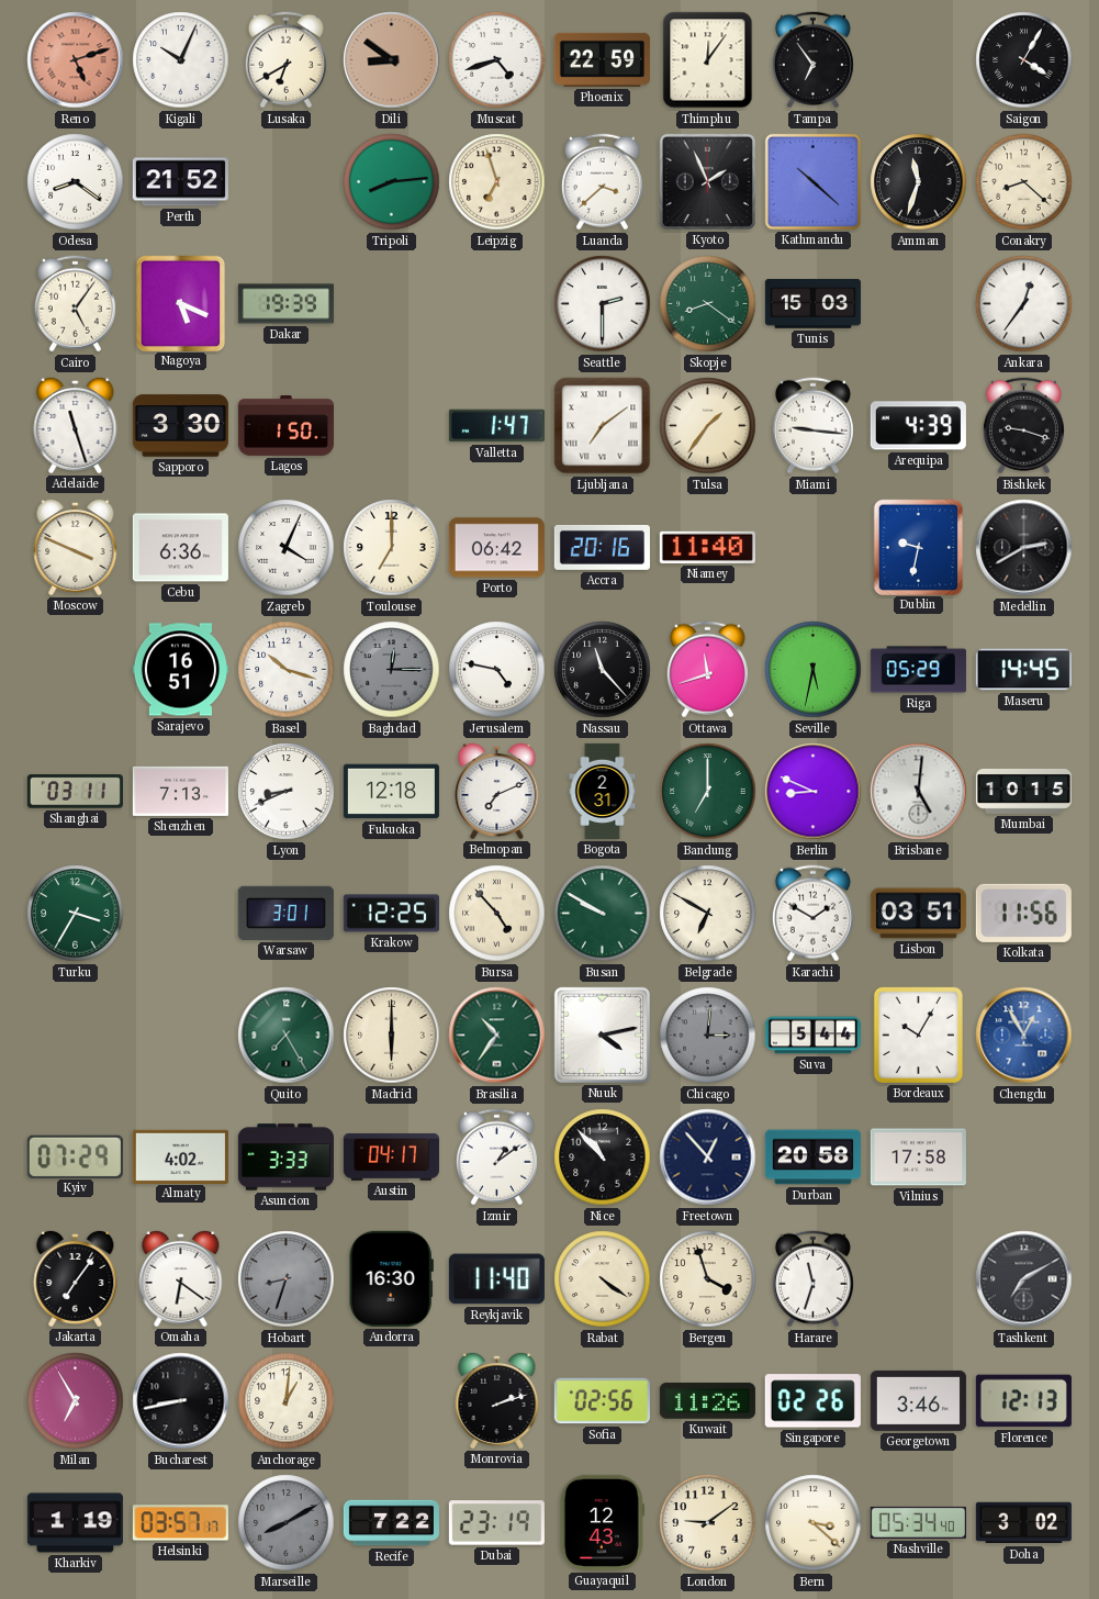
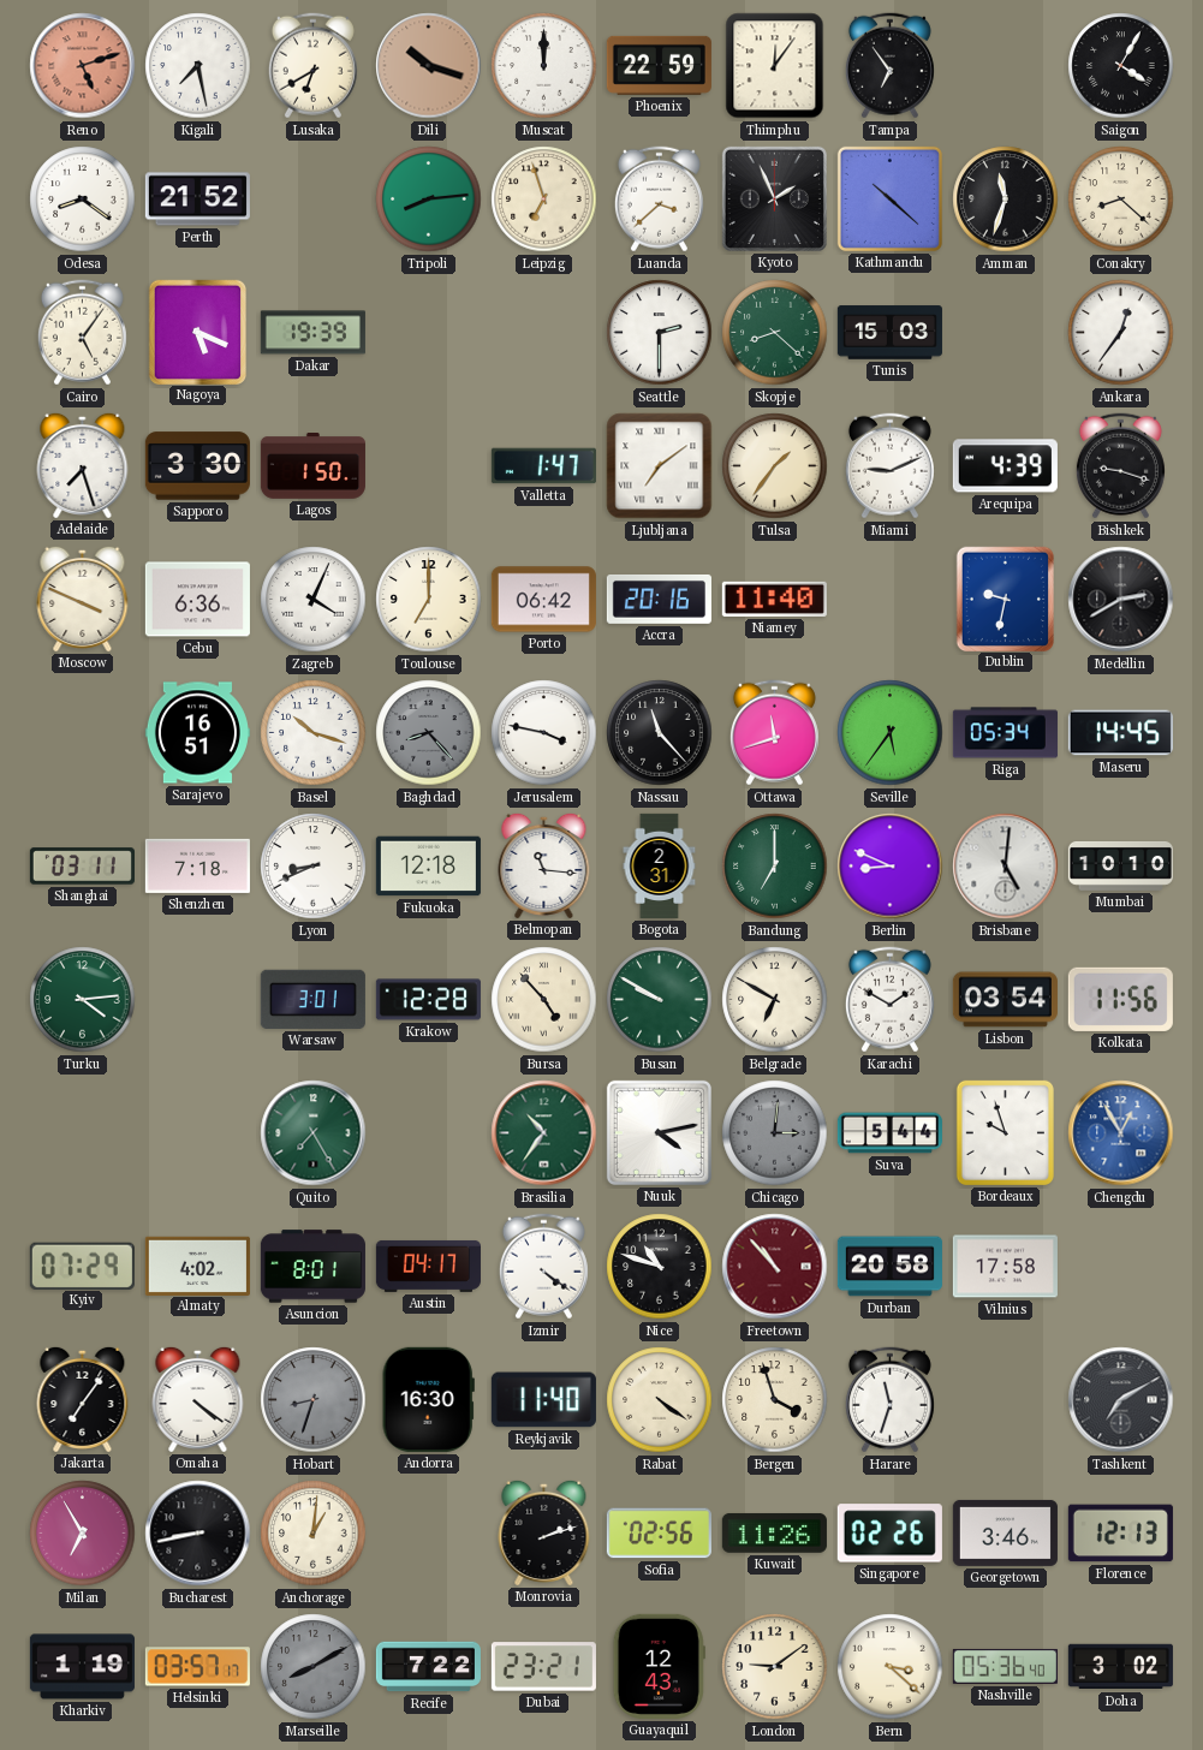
Kigali: 10:04 -> 7:28
Dili: 8:51 -> 10:18
Muscat: 4:42 -> 12:00
Skopje: 8:21 -> 8:22
Adelaide: 11:27 -> 7:27
Miami: 9:16 -> 9:11
Baghdad: 12:15 -> 8:23
Jerusalem: 4:47 -> 3:47
Seville: 5:32 -> 5:36
Riga: 05:29 -> 05:34
Shenzhen: 7:13 -> 7:18
Belmopan: 7:11 -> 11:16
Mumbai: 10:15 -> 10:10
Turku: 3:35 -> 4:14
Krakow: 12:25 -> 12:28
Lisbon: 03:51 -> 03:54
Madrid: 6:00 -> none
Bordeaux: 10:05 -> 9:57
Asuncion: 3:33 -> 8:01
Izmir: 1:09 -> 4:21
Nice: 10:53 -> 10:48
Freetown: 12:53 -> 10:53
Freetown dial: navy -> burgundy
Omaha: 6:21 -> 4:21
Dubai: 23:19 -> 23:21
Nashville: 05:34 -> 05:36
